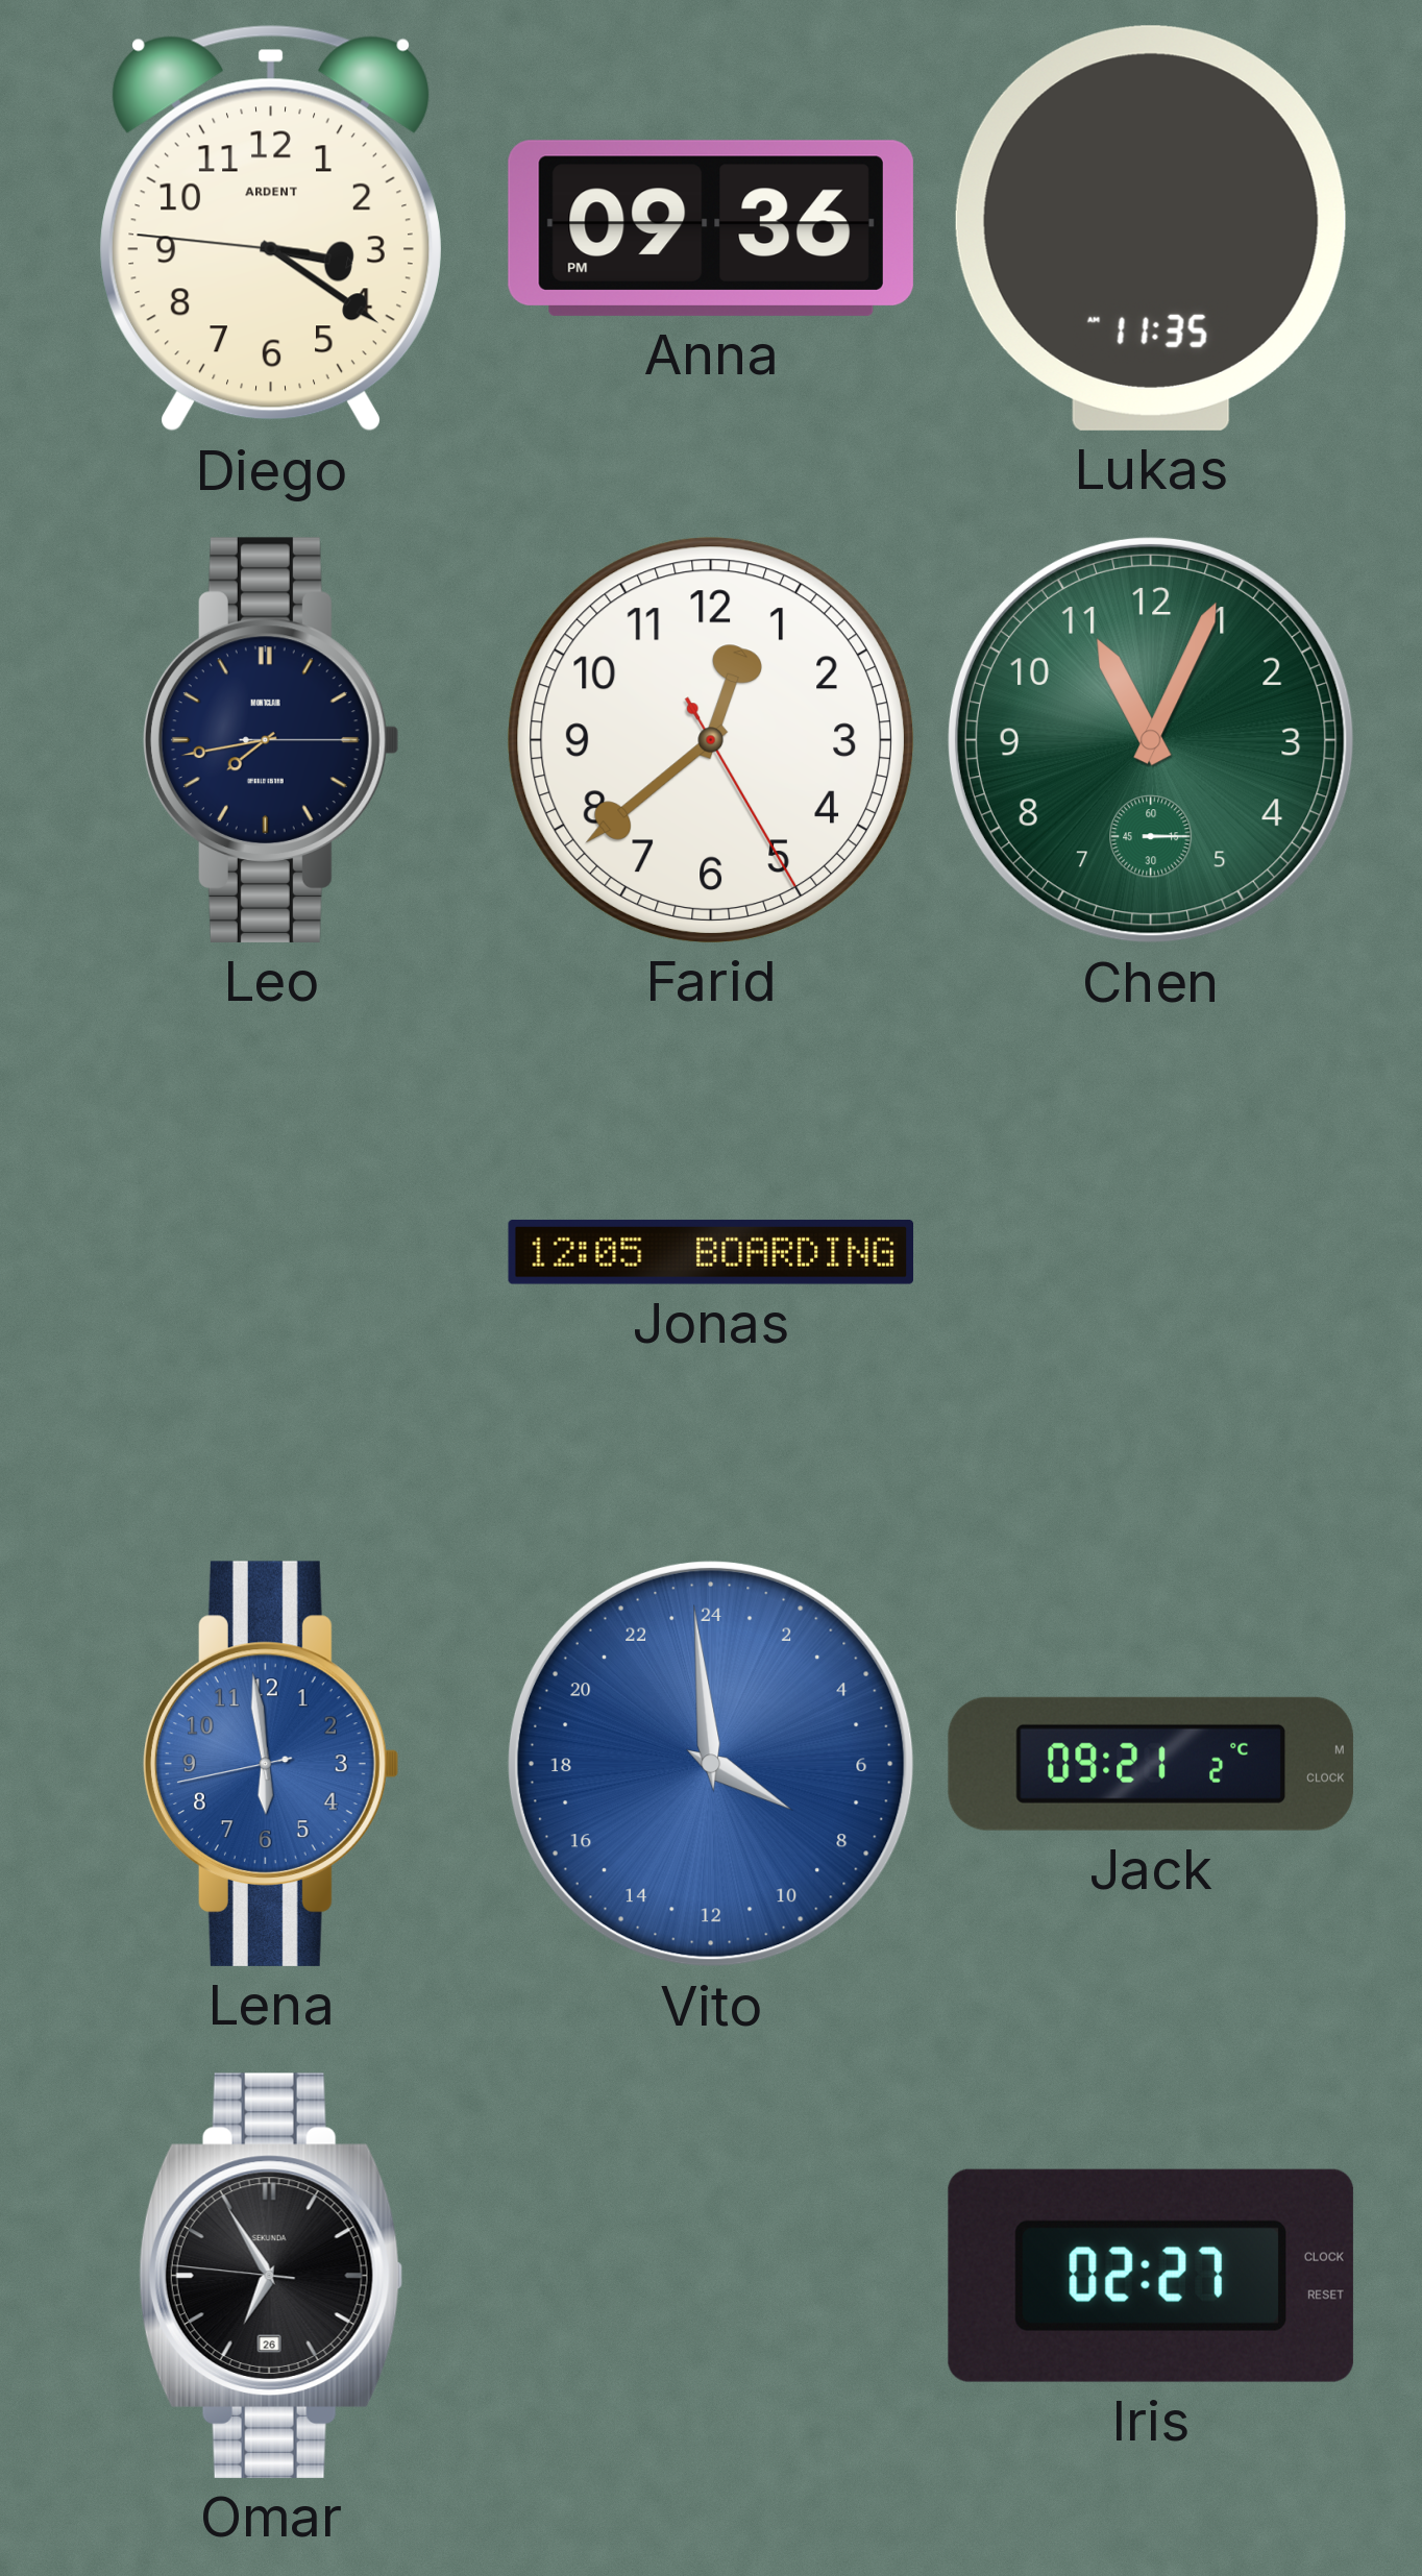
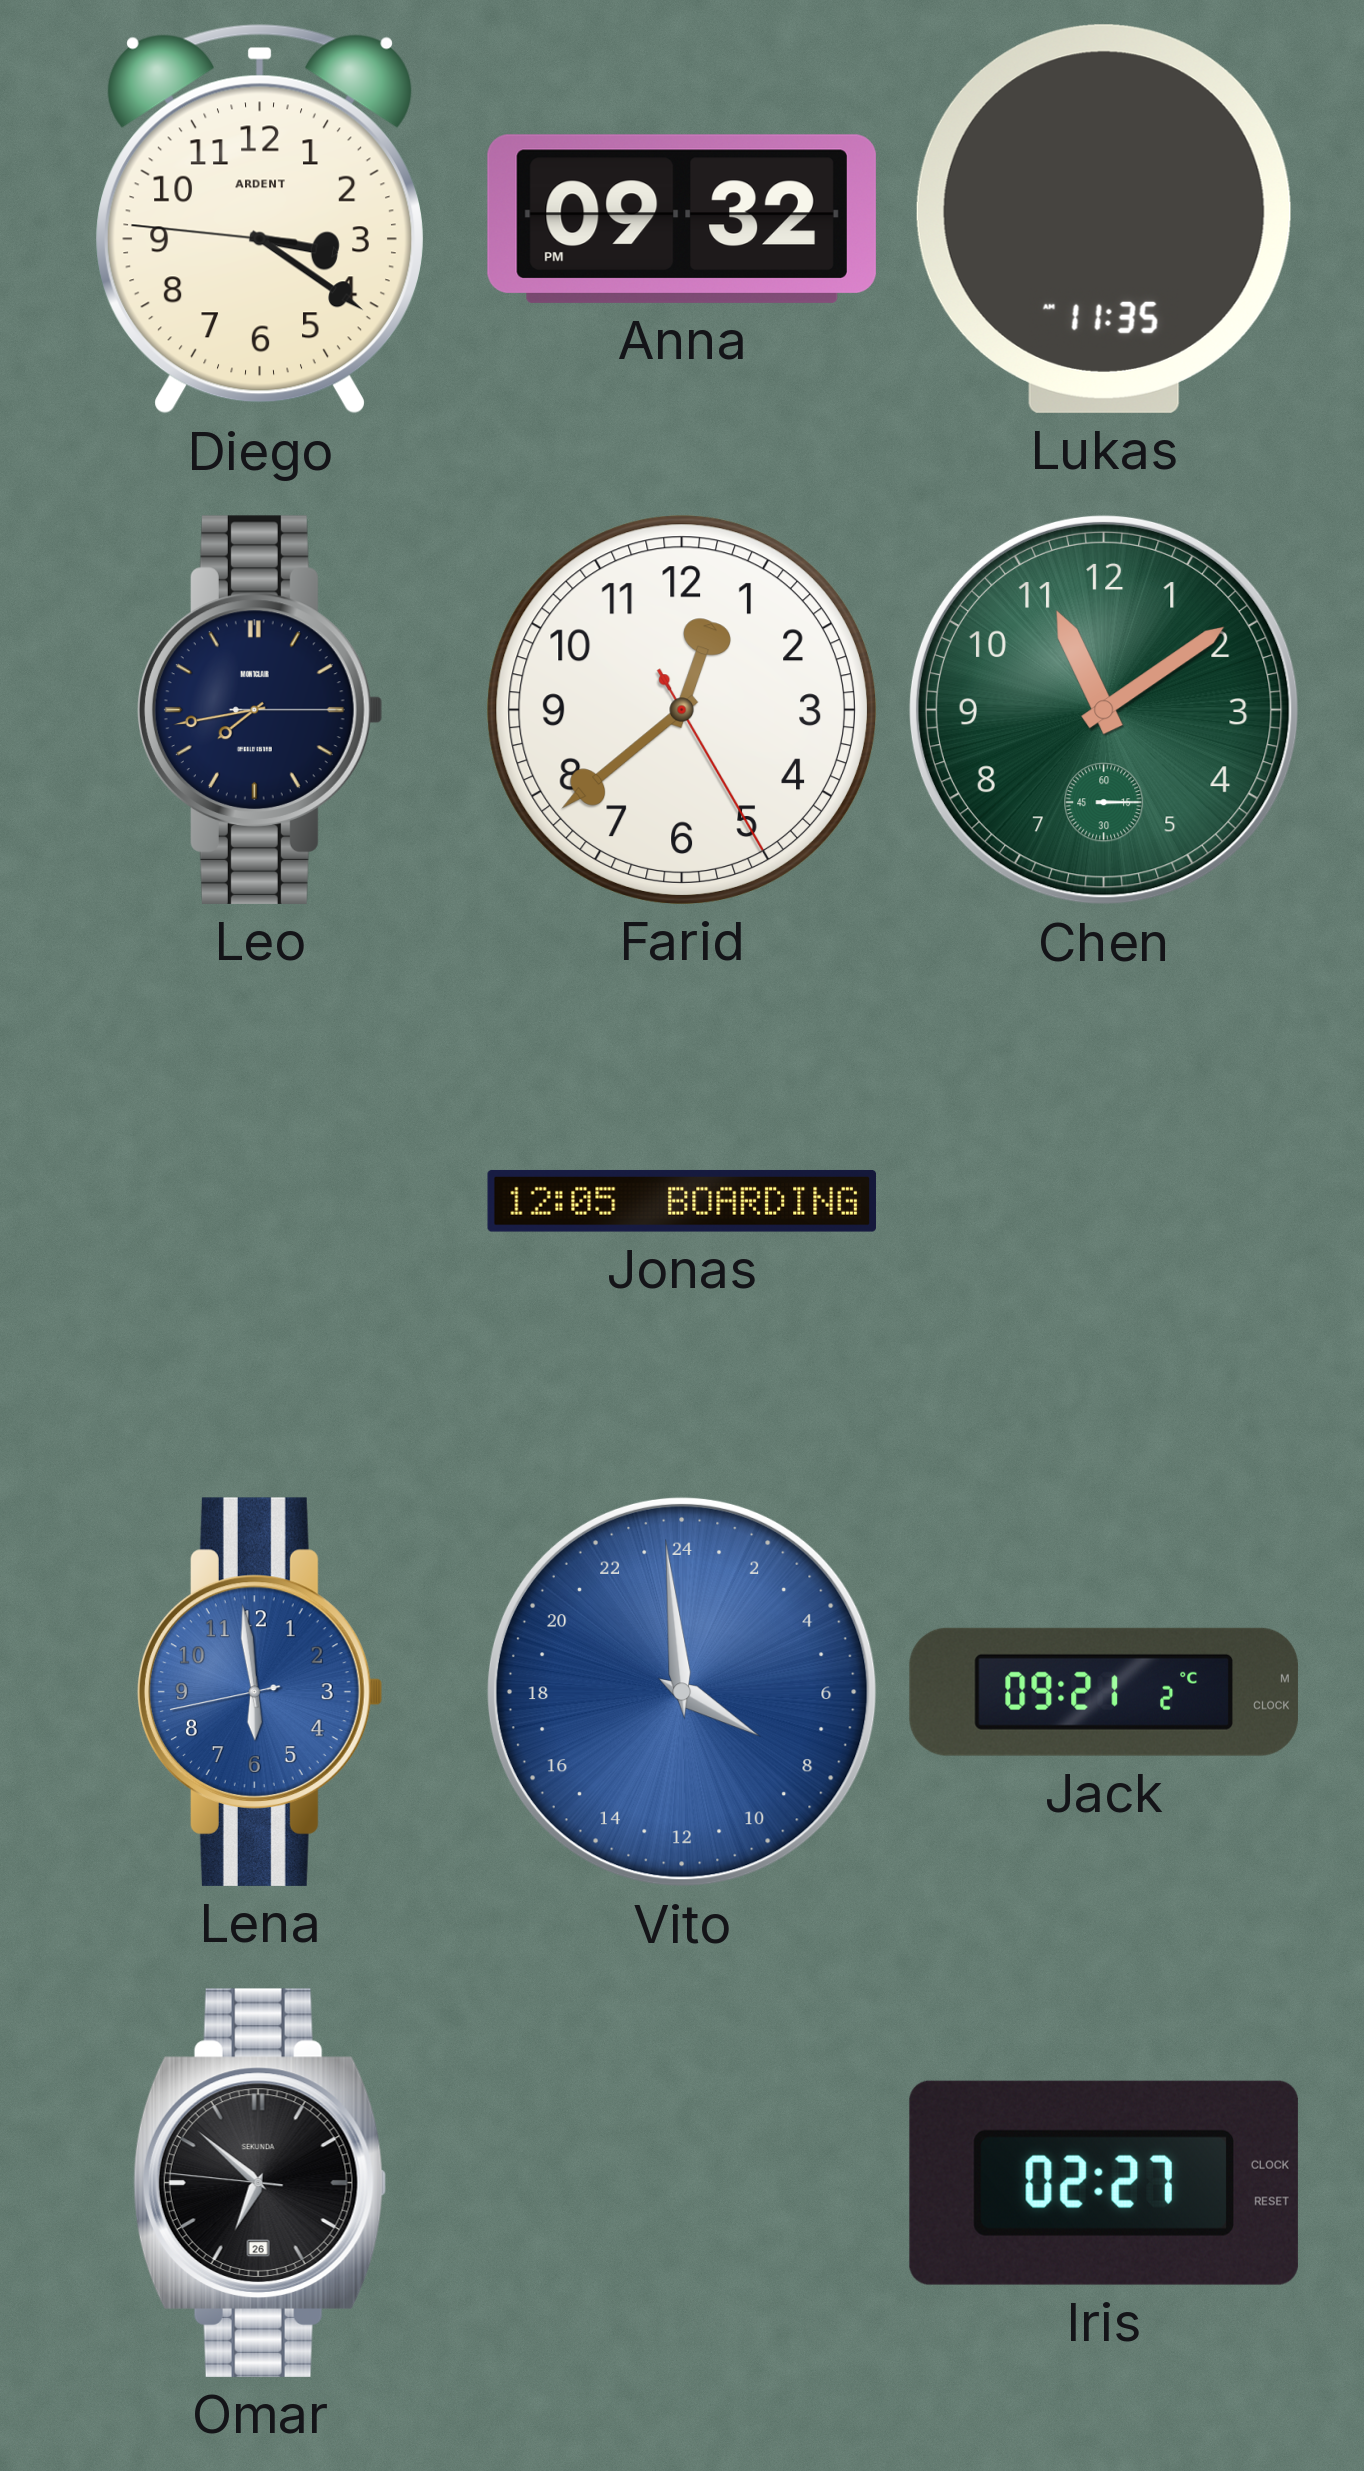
Anna: 09:36 -> 09:32
Chen: 11:04 -> 11:09
Omar: 6:54 -> 6:51
